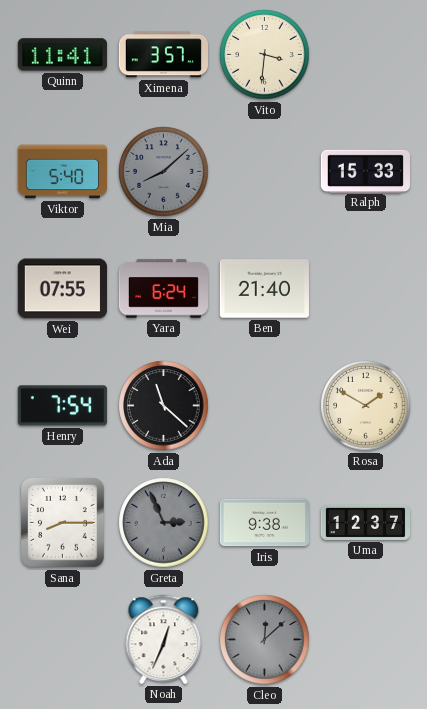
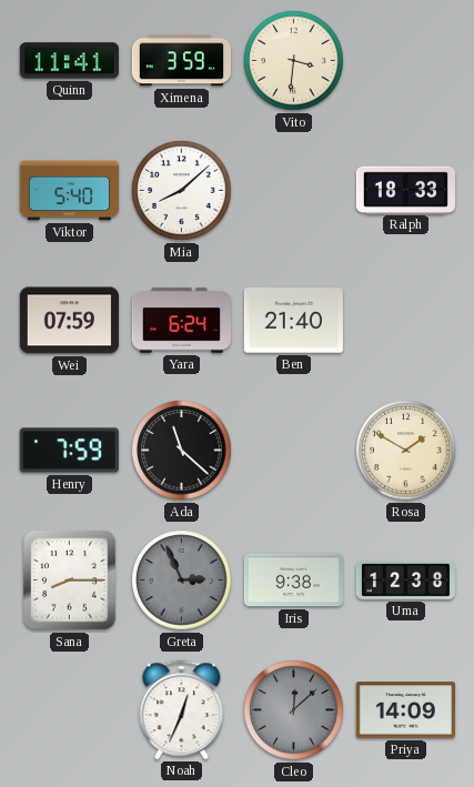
Ximena: 3:57 -> 3:59
Mia dial: grey -> white
Ralph: 15:33 -> 18:33
Wei: 07:55 -> 07:59
Henry: 7:54 -> 7:59
Uma: 12:37 -> 12:38
Priya: none -> 14:09
